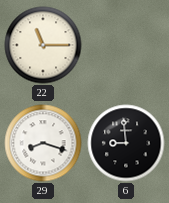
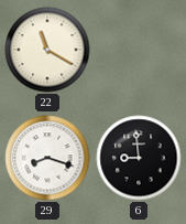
22: 11:15 -> 11:20
